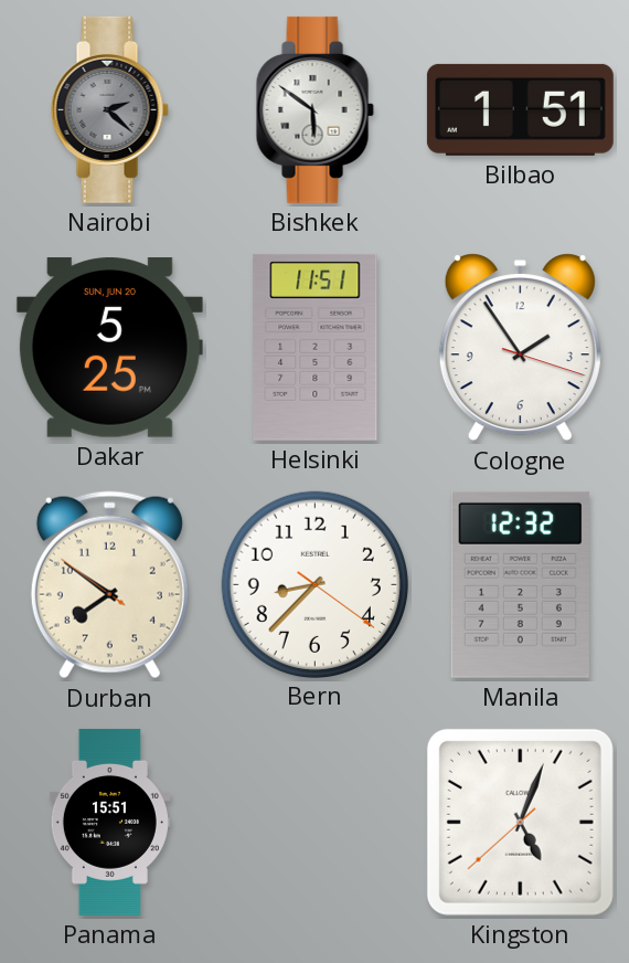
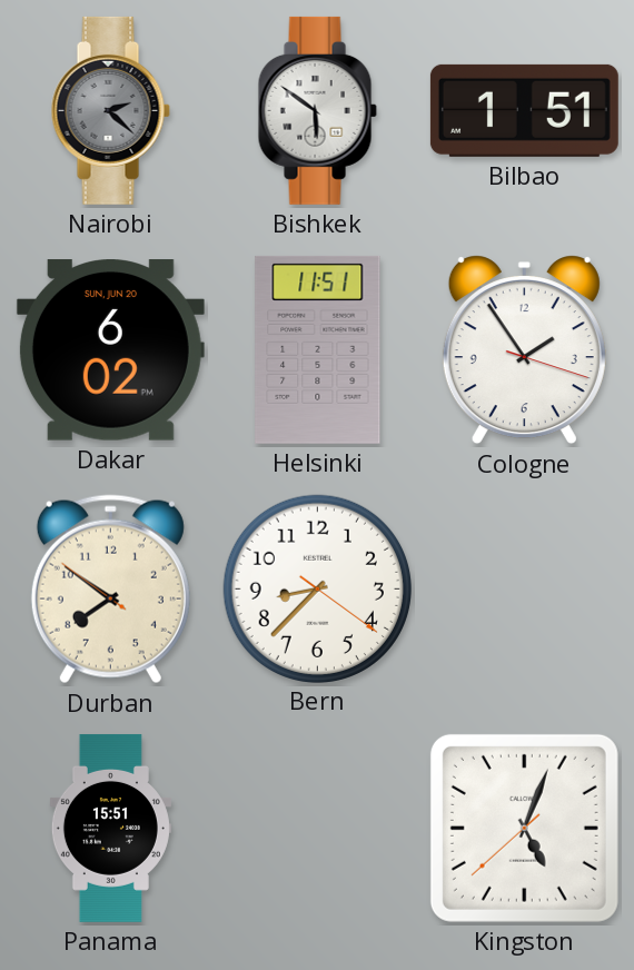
Dakar: 5:25 -> 6:02
Manila: 12:32 -> none
